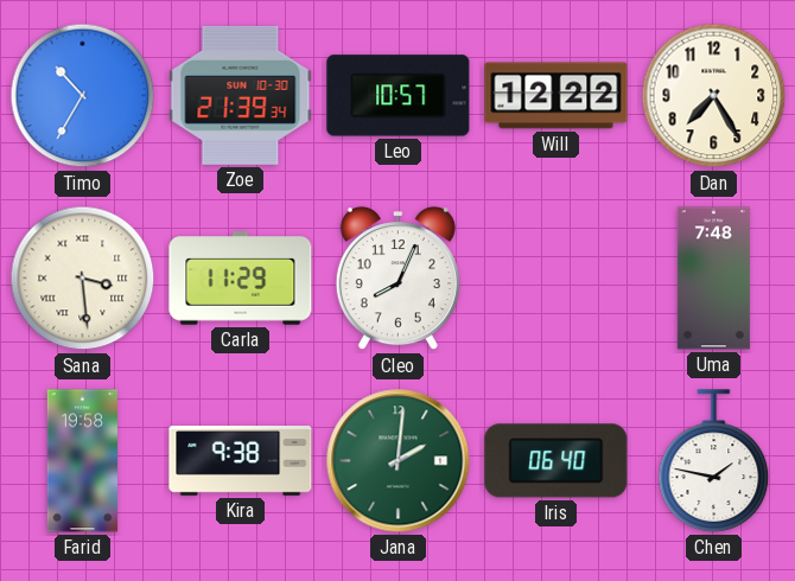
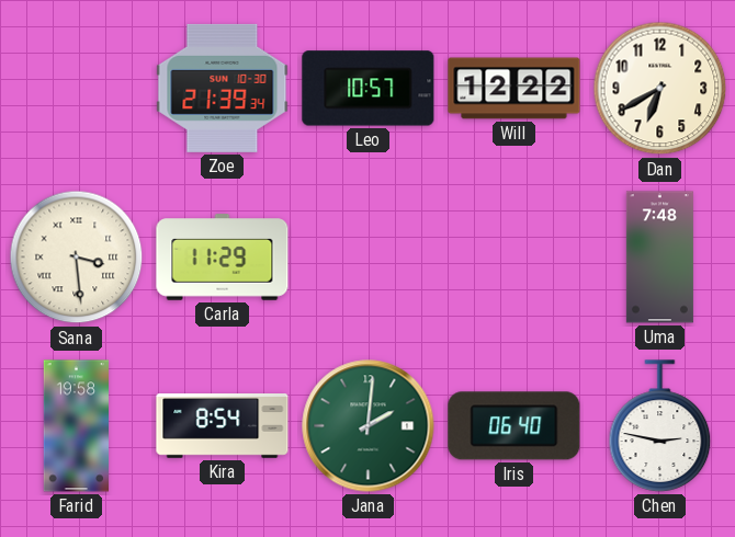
Timo: 10:35 -> none
Dan: 7:25 -> 6:40
Cleo: 8:04 -> none
Kira: 9:38 -> 8:54
Chen: 1:47 -> 2:47
